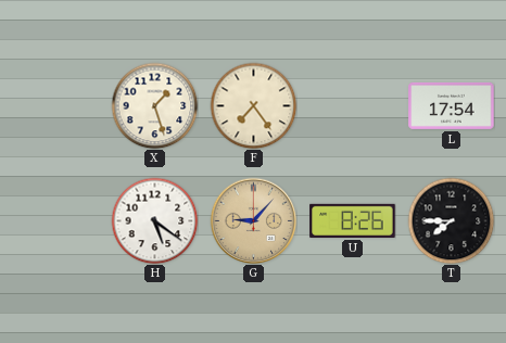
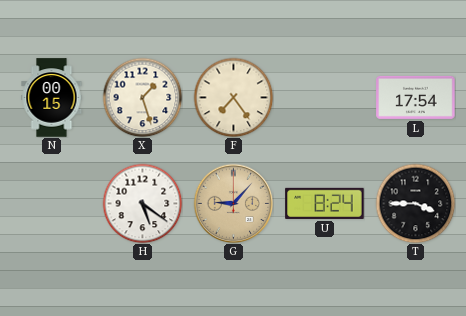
N: none -> 00:15
U: 8:26 -> 8:24
T: 7:45 -> 3:45
